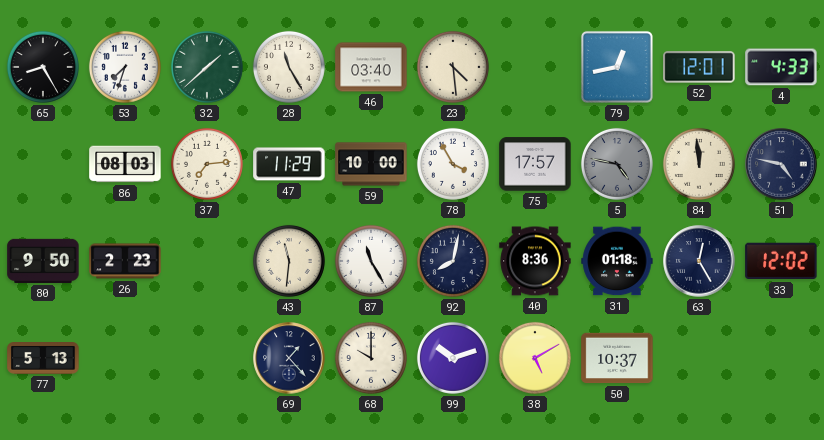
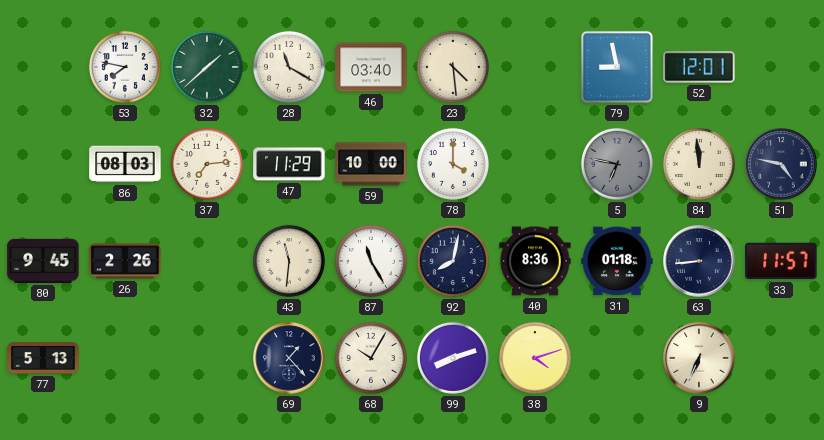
65: 8:25 -> none
53: 7:33 -> 7:47
28: 11:25 -> 11:20
79: 12:43 -> 8:58
4: 4:33 -> none
78: 3:55 -> 4:00
75: 17:57 -> none
5: 4:47 -> 6:47
80: 9:50 -> 9:45
26: 2:23 -> 2:26
63: 12:25 -> 8:44
33: 12:02 -> 11:57
68: 10:00 -> 10:05
99: 10:12 -> 8:12
38: 5:10 -> 4:12
50: 10:37 -> none
9: none -> 6:34
